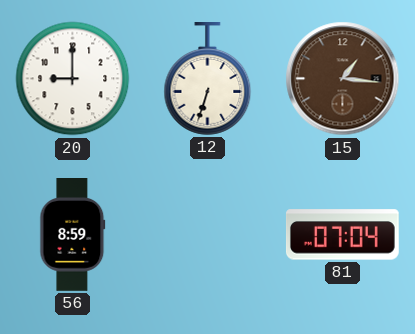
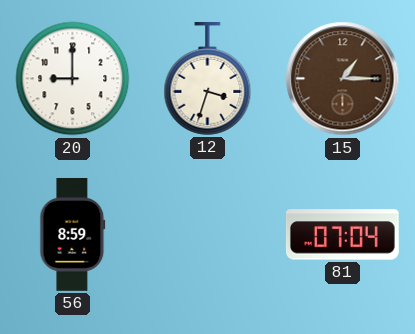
12: 6:33 -> 3:33
15: 1:16 -> 1:15
